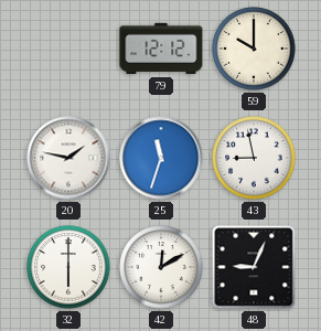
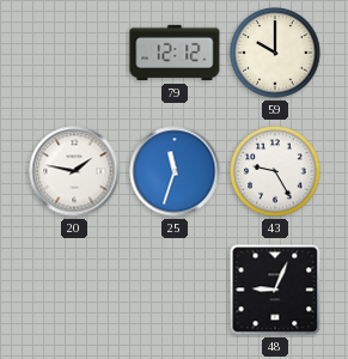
43: 8:58 -> 9:25
32: 6:00 -> none
42: 12:10 -> none
